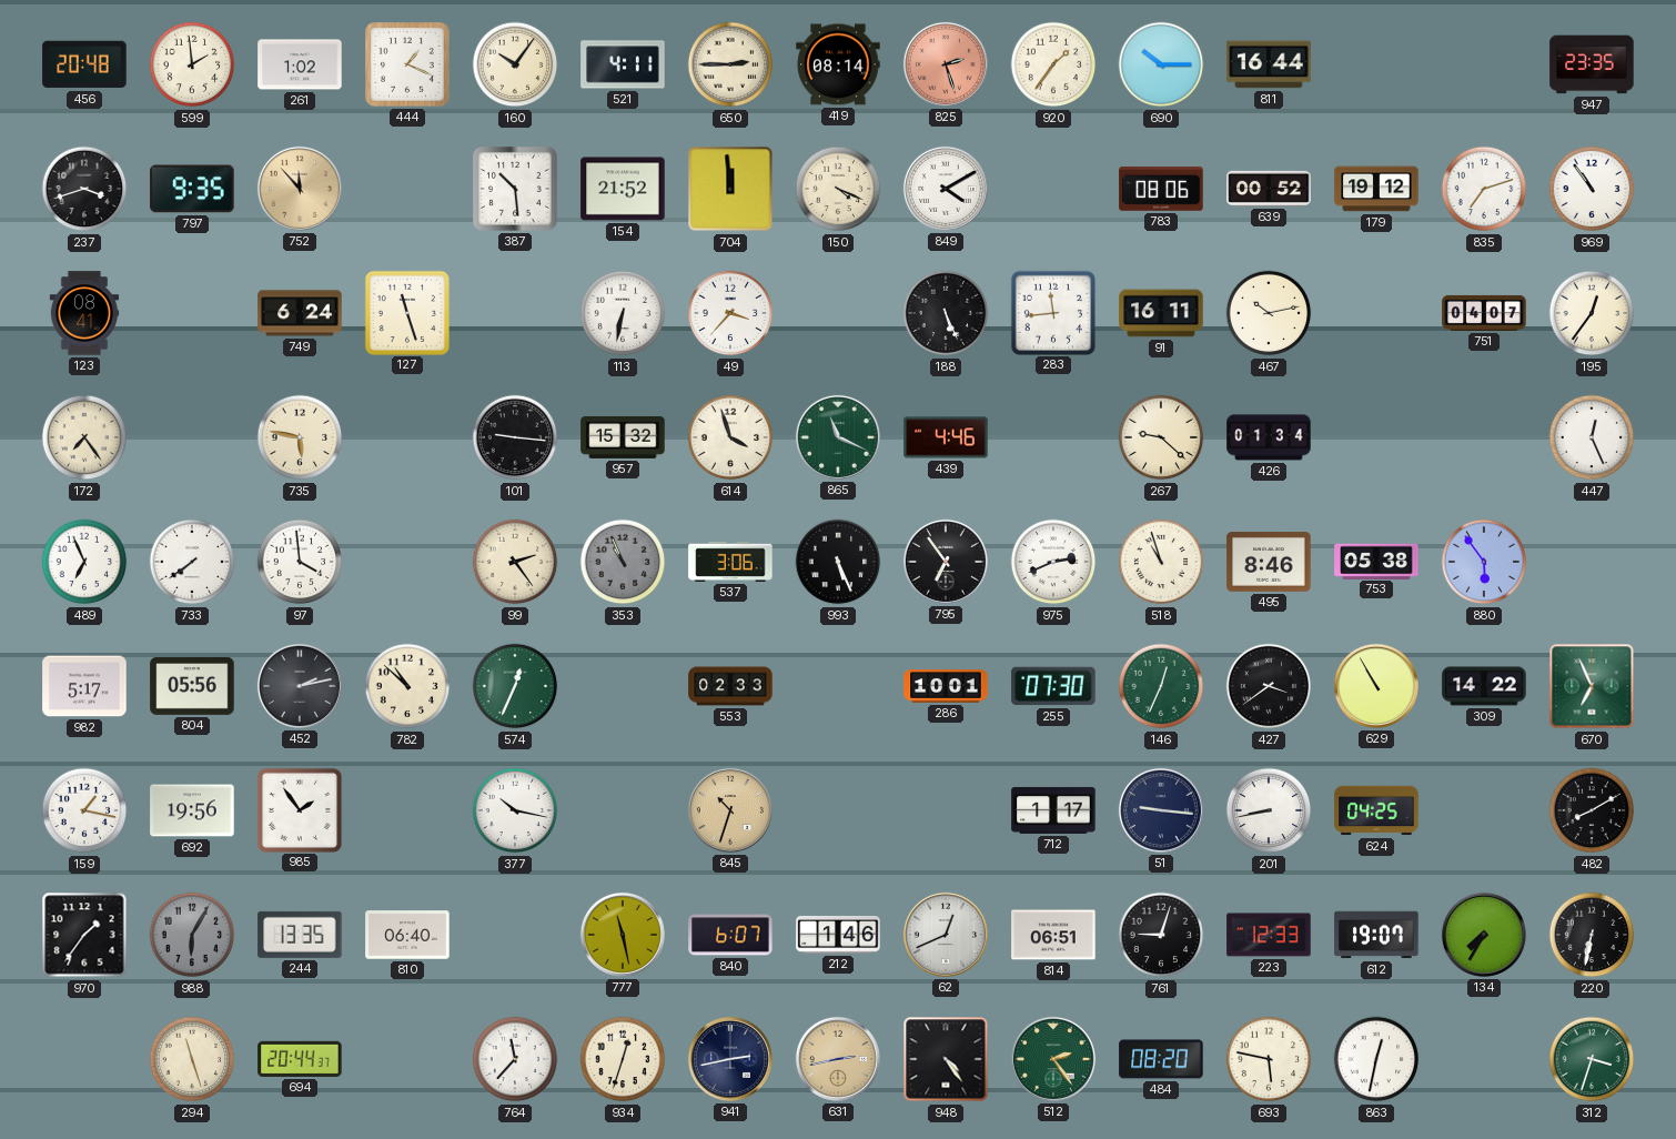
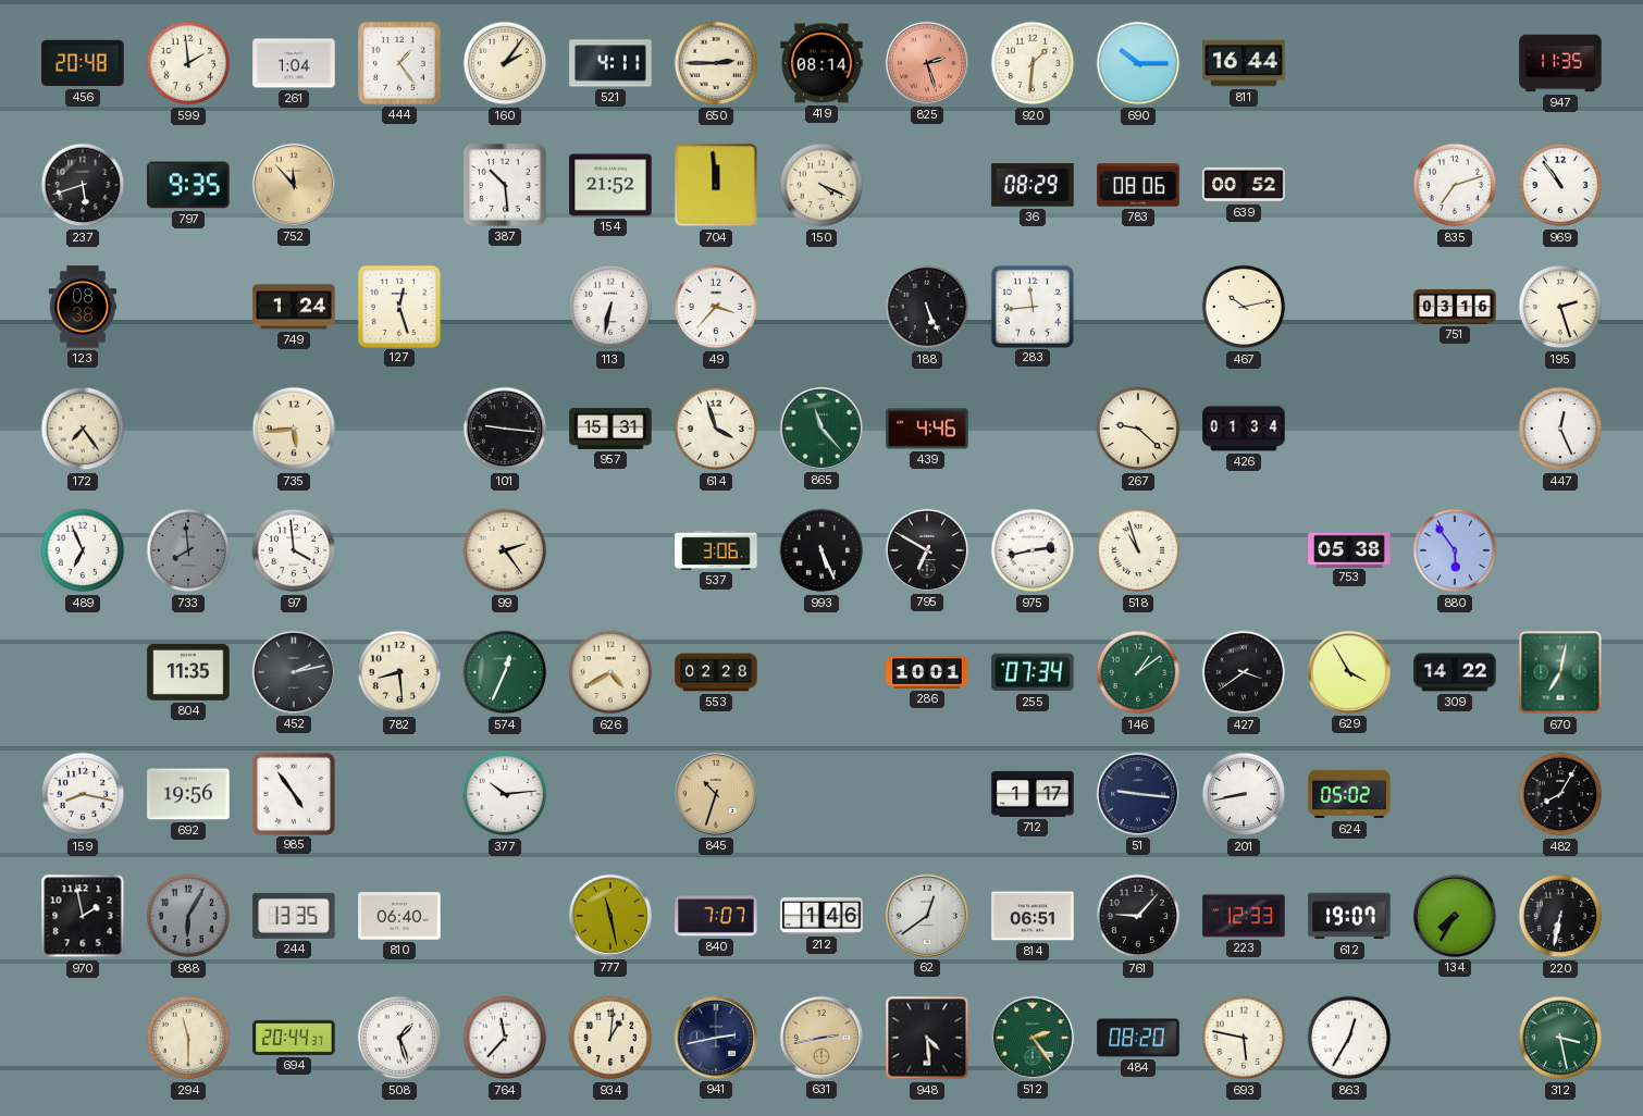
261: 1:02 -> 1:04
444: 1:19 -> 1:24
160: 10:06 -> 2:06
920: 1:36 -> 1:31
947: 23:35 -> 11:35
237: 3:42 -> 5:42
849: 4:10 -> none
36: none -> 08:29
179: 19:12 -> none
123: 08:41 -> 08:38
749: 6:24 -> 1:24
127: 11:27 -> 12:27
91: 16:11 -> none
751: 04:07 -> 03:16
195: 12:36 -> 2:27
735: 5:47 -> 5:44
957: 15:32 -> 15:31
865: 11:19 -> 11:23
733: 7:39 -> 7:59
733 dial: white -> grey
353: 10:56 -> none
795: 6:54 -> 6:50
975: 2:41 -> 2:43
495: 8:46 -> none
982: 5:17 -> none
804: 05:56 -> 11:35
782: 10:52 -> 8:29
626: none -> 4:40
553: 02:33 -> 02:28
255: 07:30 -> 07:34
146: 12:34 -> 1:09
629: 10:55 -> 3:55
670: 6:56 -> 7:02
159: 1:17 -> 8:17
985: 1:54 -> 4:54
377: 10:17 -> 10:14
624: 04:25 -> 05:02
482: 8:10 -> 8:05
970: 1:36 -> 1:58
840: 6:07 -> 7:07
62: 12:41 -> 12:39
761: 9:03 -> 9:07
294: 11:27 -> 11:30
508: none -> 1:27
934: 12:33 -> 1:01
948: 4:24 -> 4:29
863: 12:32 -> 12:35
312: 3:33 -> 3:28
